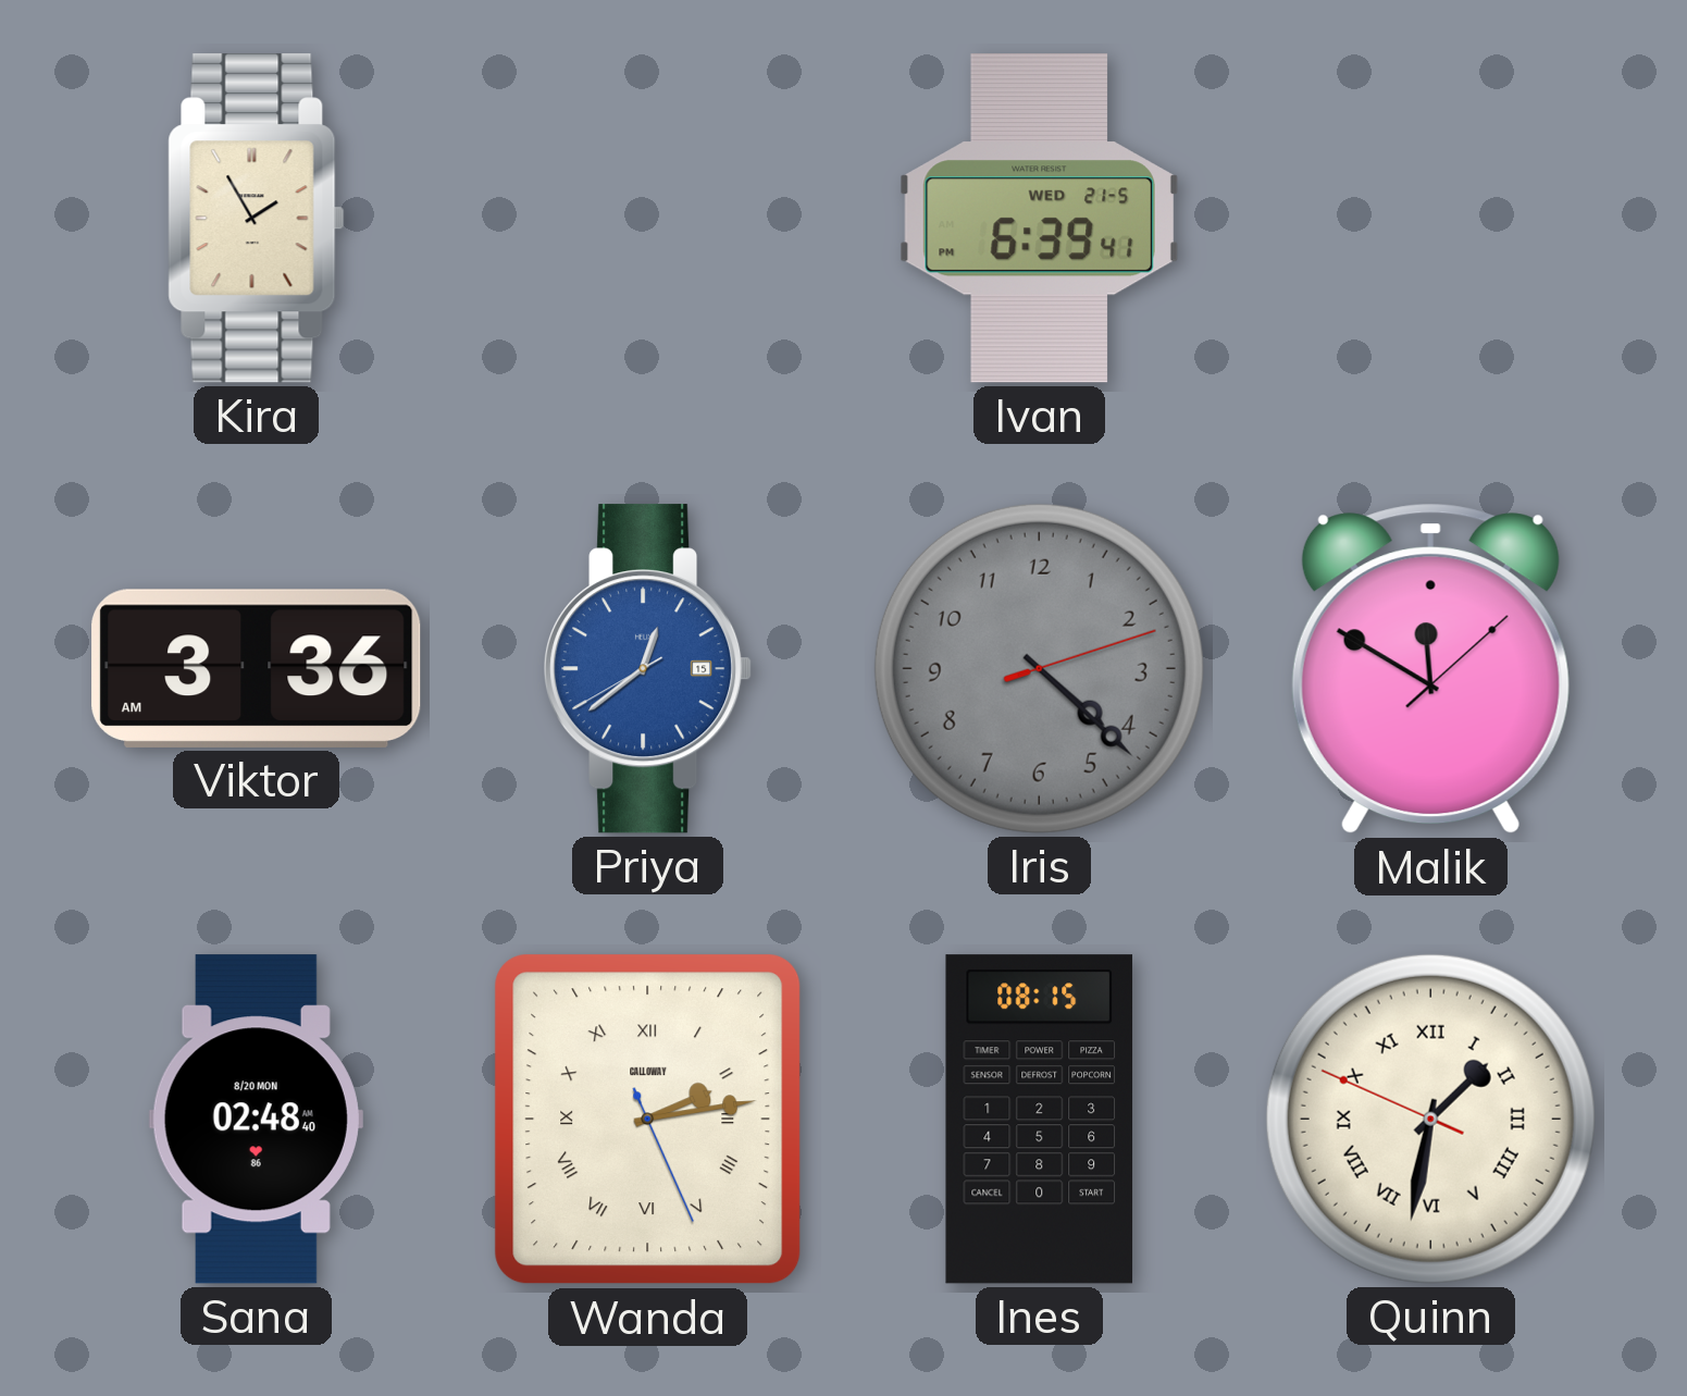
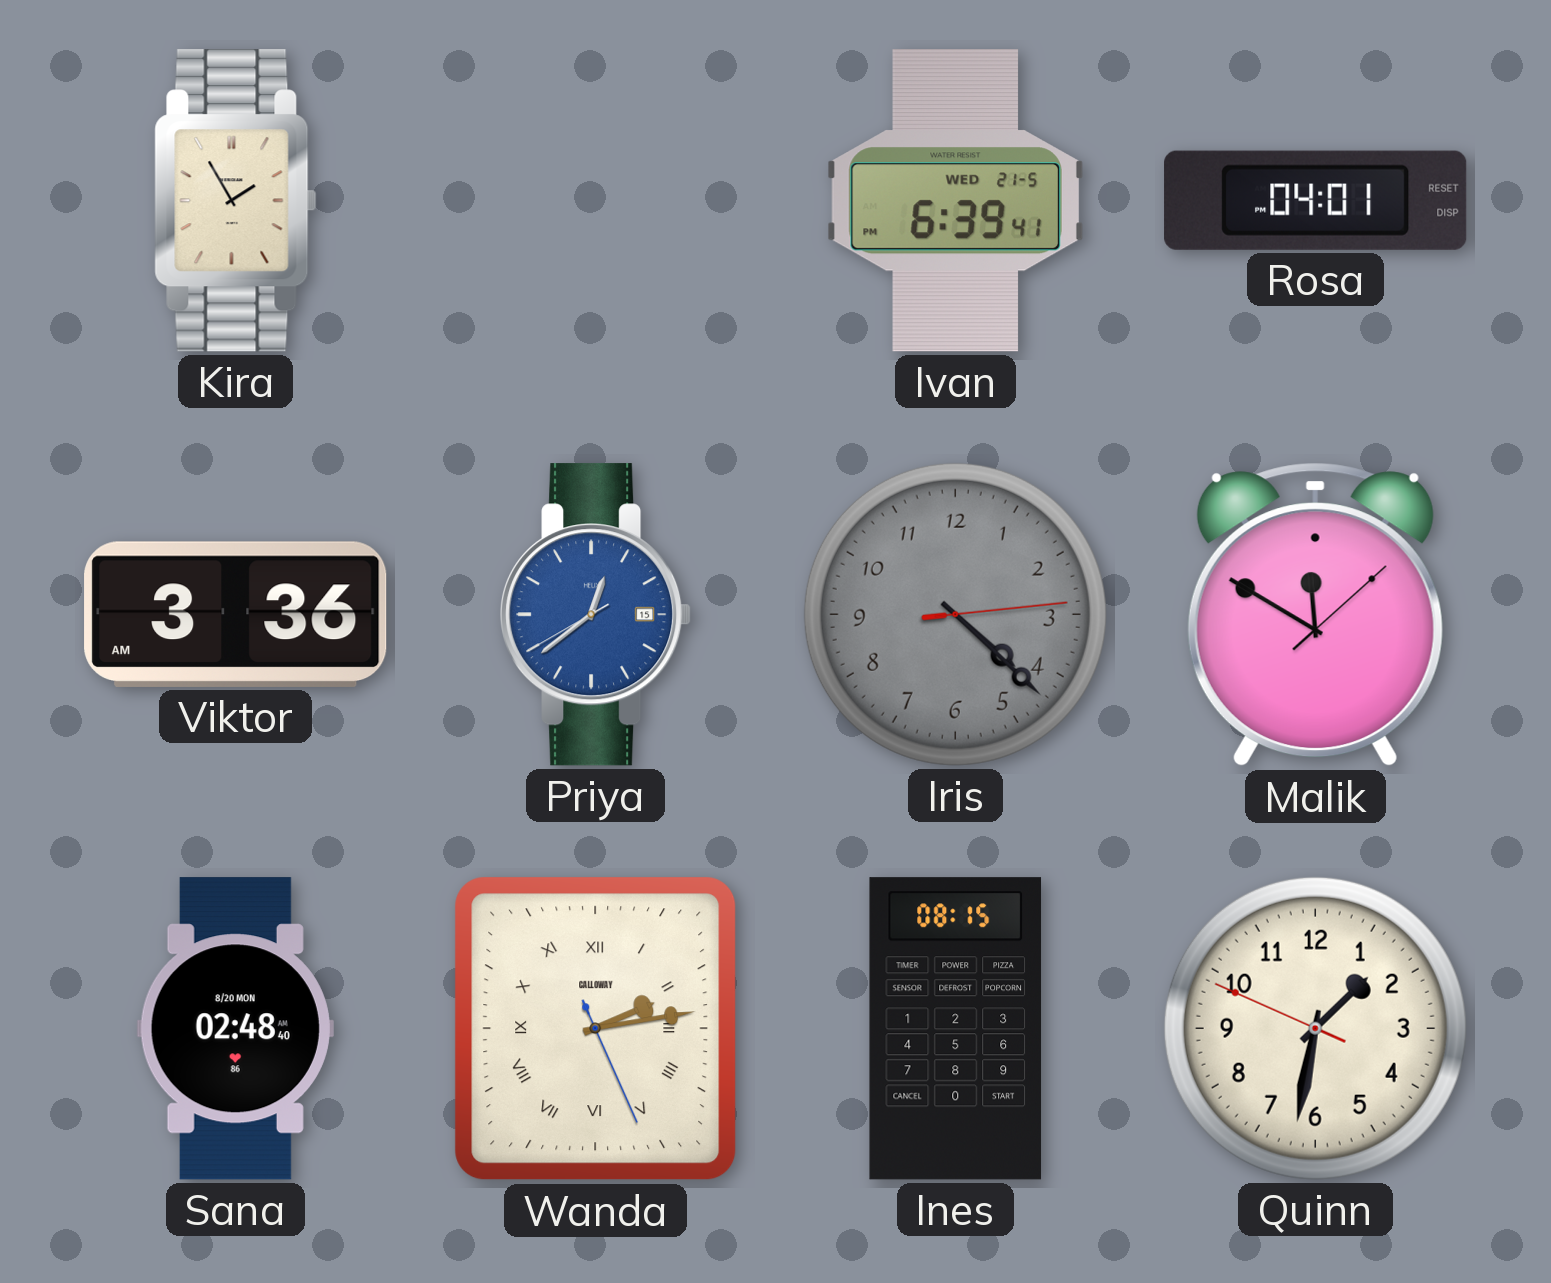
Rosa: none -> 04:01
Iris: 4:22:12 -> 4:22:14
Quinn numerals: Roman -> Arabic
